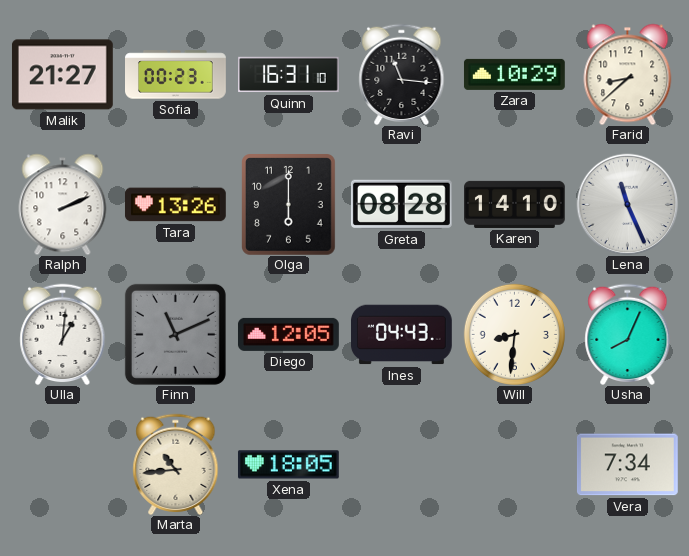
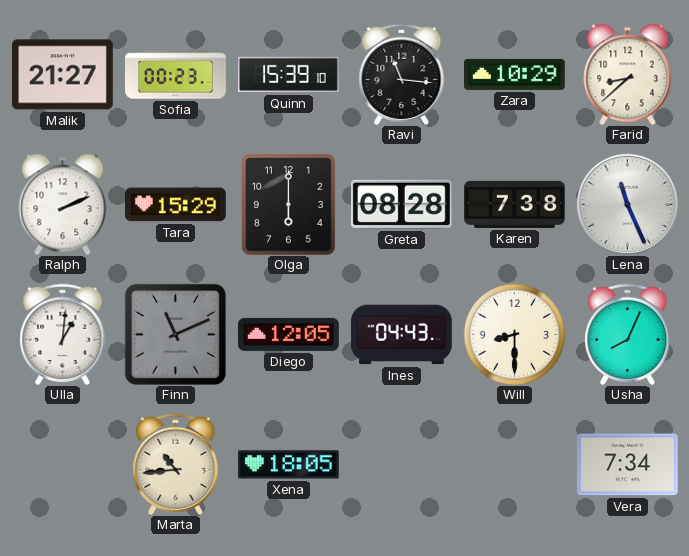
Quinn: 16:31 -> 15:39
Tara: 13:26 -> 15:29
Karen: 14:10 -> 7:38
Will: 8:31 -> 8:30
